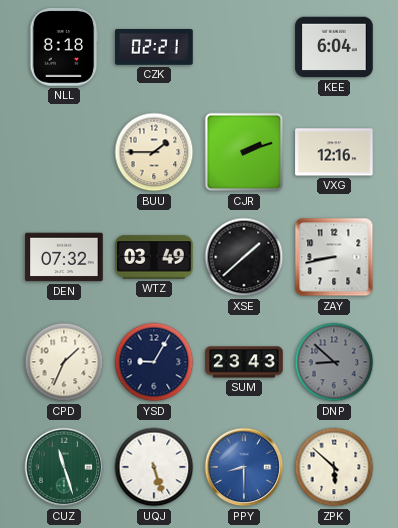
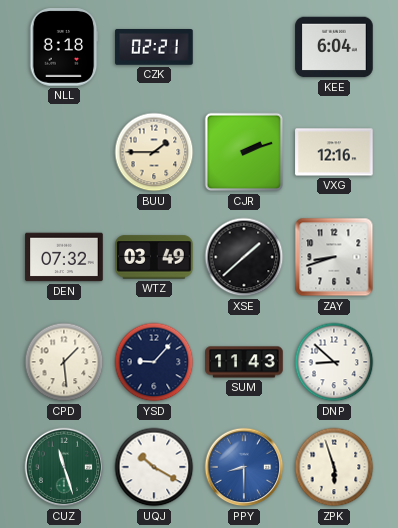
ZAY: 8:43 -> 8:42
CPD: 1:34 -> 1:29
YSD: 9:05 -> 9:07
SUM: 23:43 -> 11:43
DNP dial: grey -> white
UQJ: 5:27 -> 10:20
ZPK: 5:52 -> 5:57
